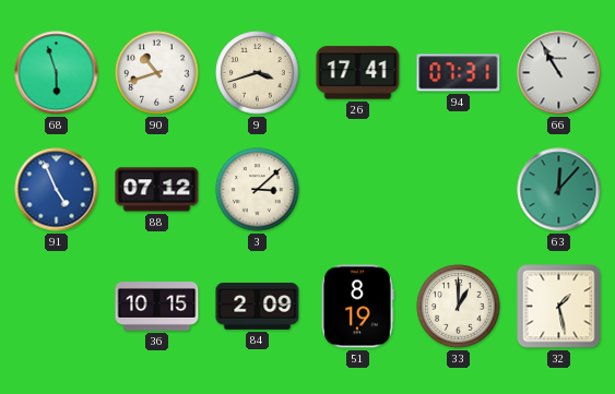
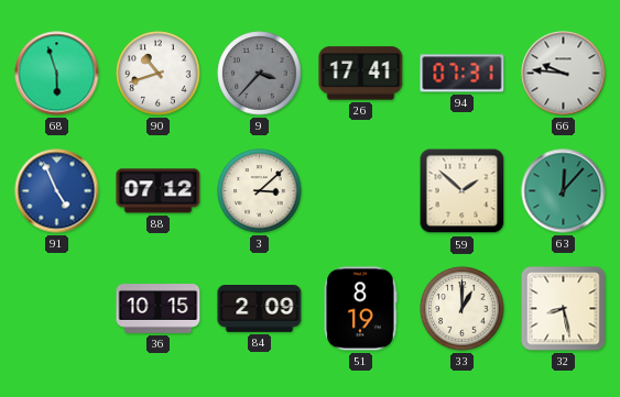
9: 3:42 -> 3:37
9 dial: cream -> grey
66: 10:55 -> 9:46
59: none -> 1:52
32: 1:28 -> 8:28
